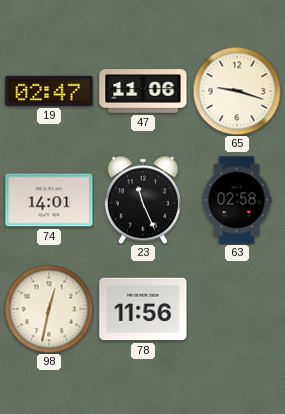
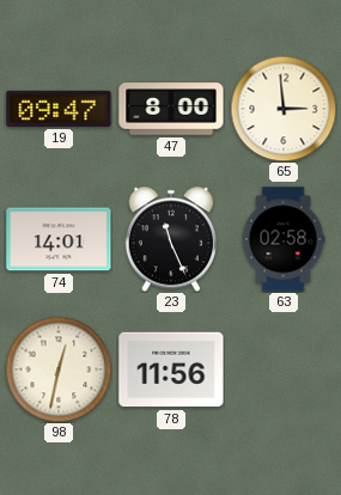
19: 02:47 -> 09:47
47: 11:06 -> 8:00
65: 9:18 -> 2:59
